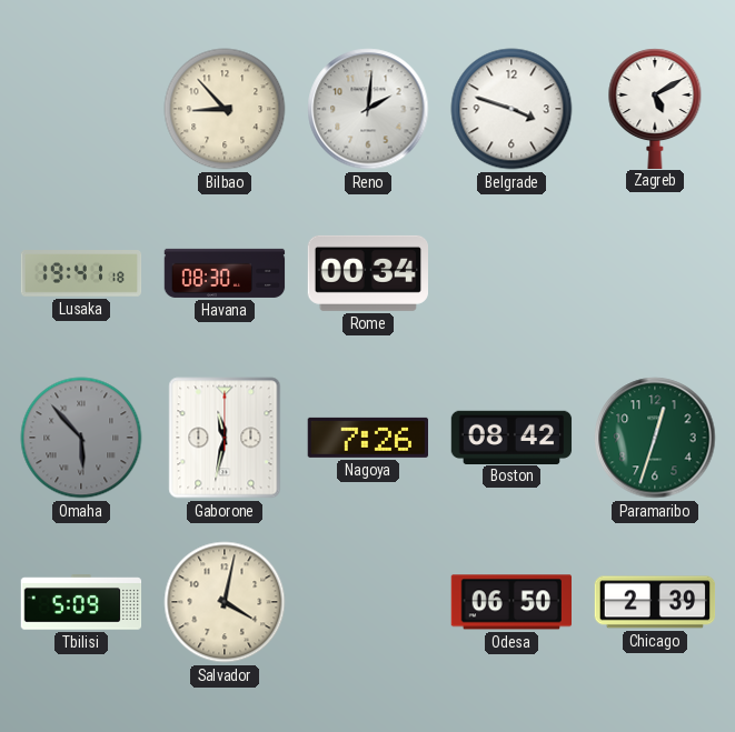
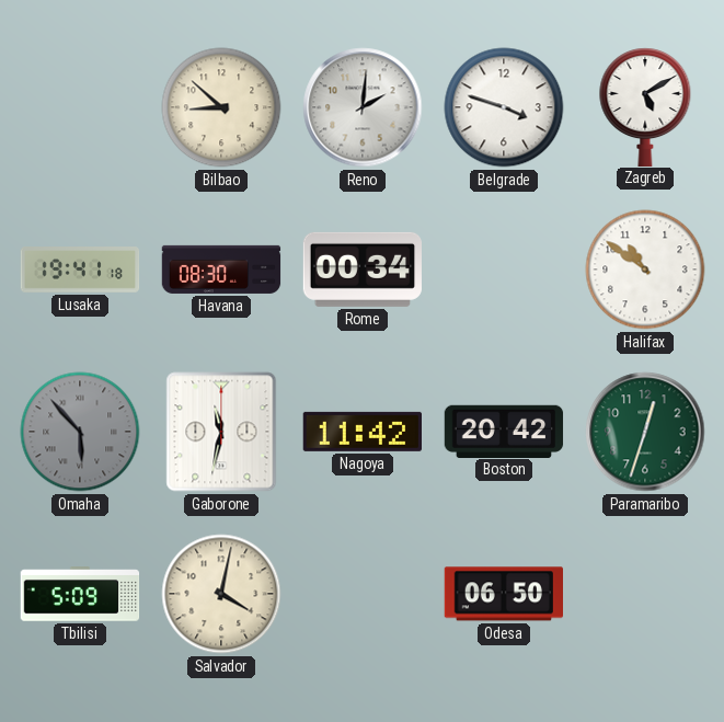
Bilbao: 8:53 -> 8:52
Halifax: none -> 10:51
Nagoya: 7:26 -> 11:42
Boston: 08:42 -> 20:42
Chicago: 2:39 -> none
